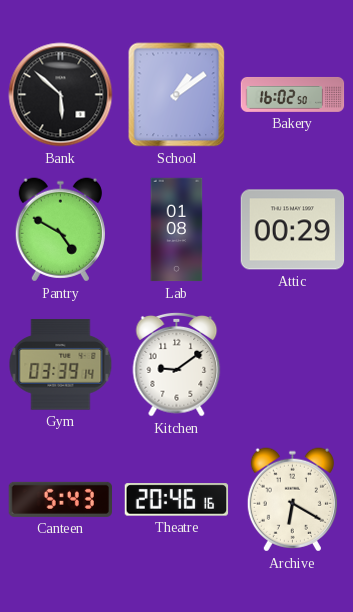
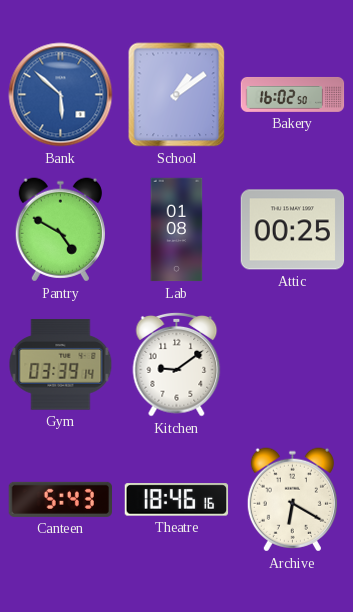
Bank dial: black -> blue
Attic: 00:29 -> 00:25
Theatre: 20:46 -> 18:46
